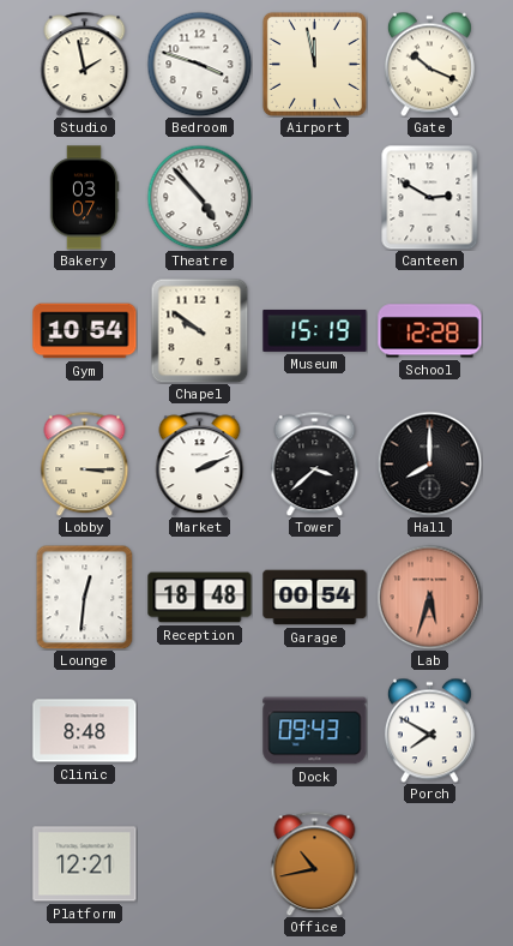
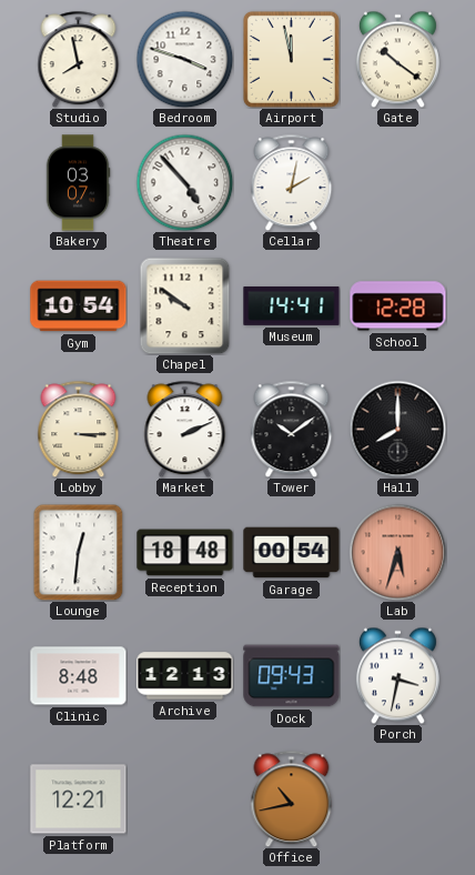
Studio: 1:58 -> 7:58
Gate: 10:19 -> 10:21
Cellar: none -> 2:02
Canteen: 2:50 -> none
Museum: 15:19 -> 14:41
Tower: 3:38 -> 10:09
Archive: none -> 12:13
Porch: 7:50 -> 3:32
